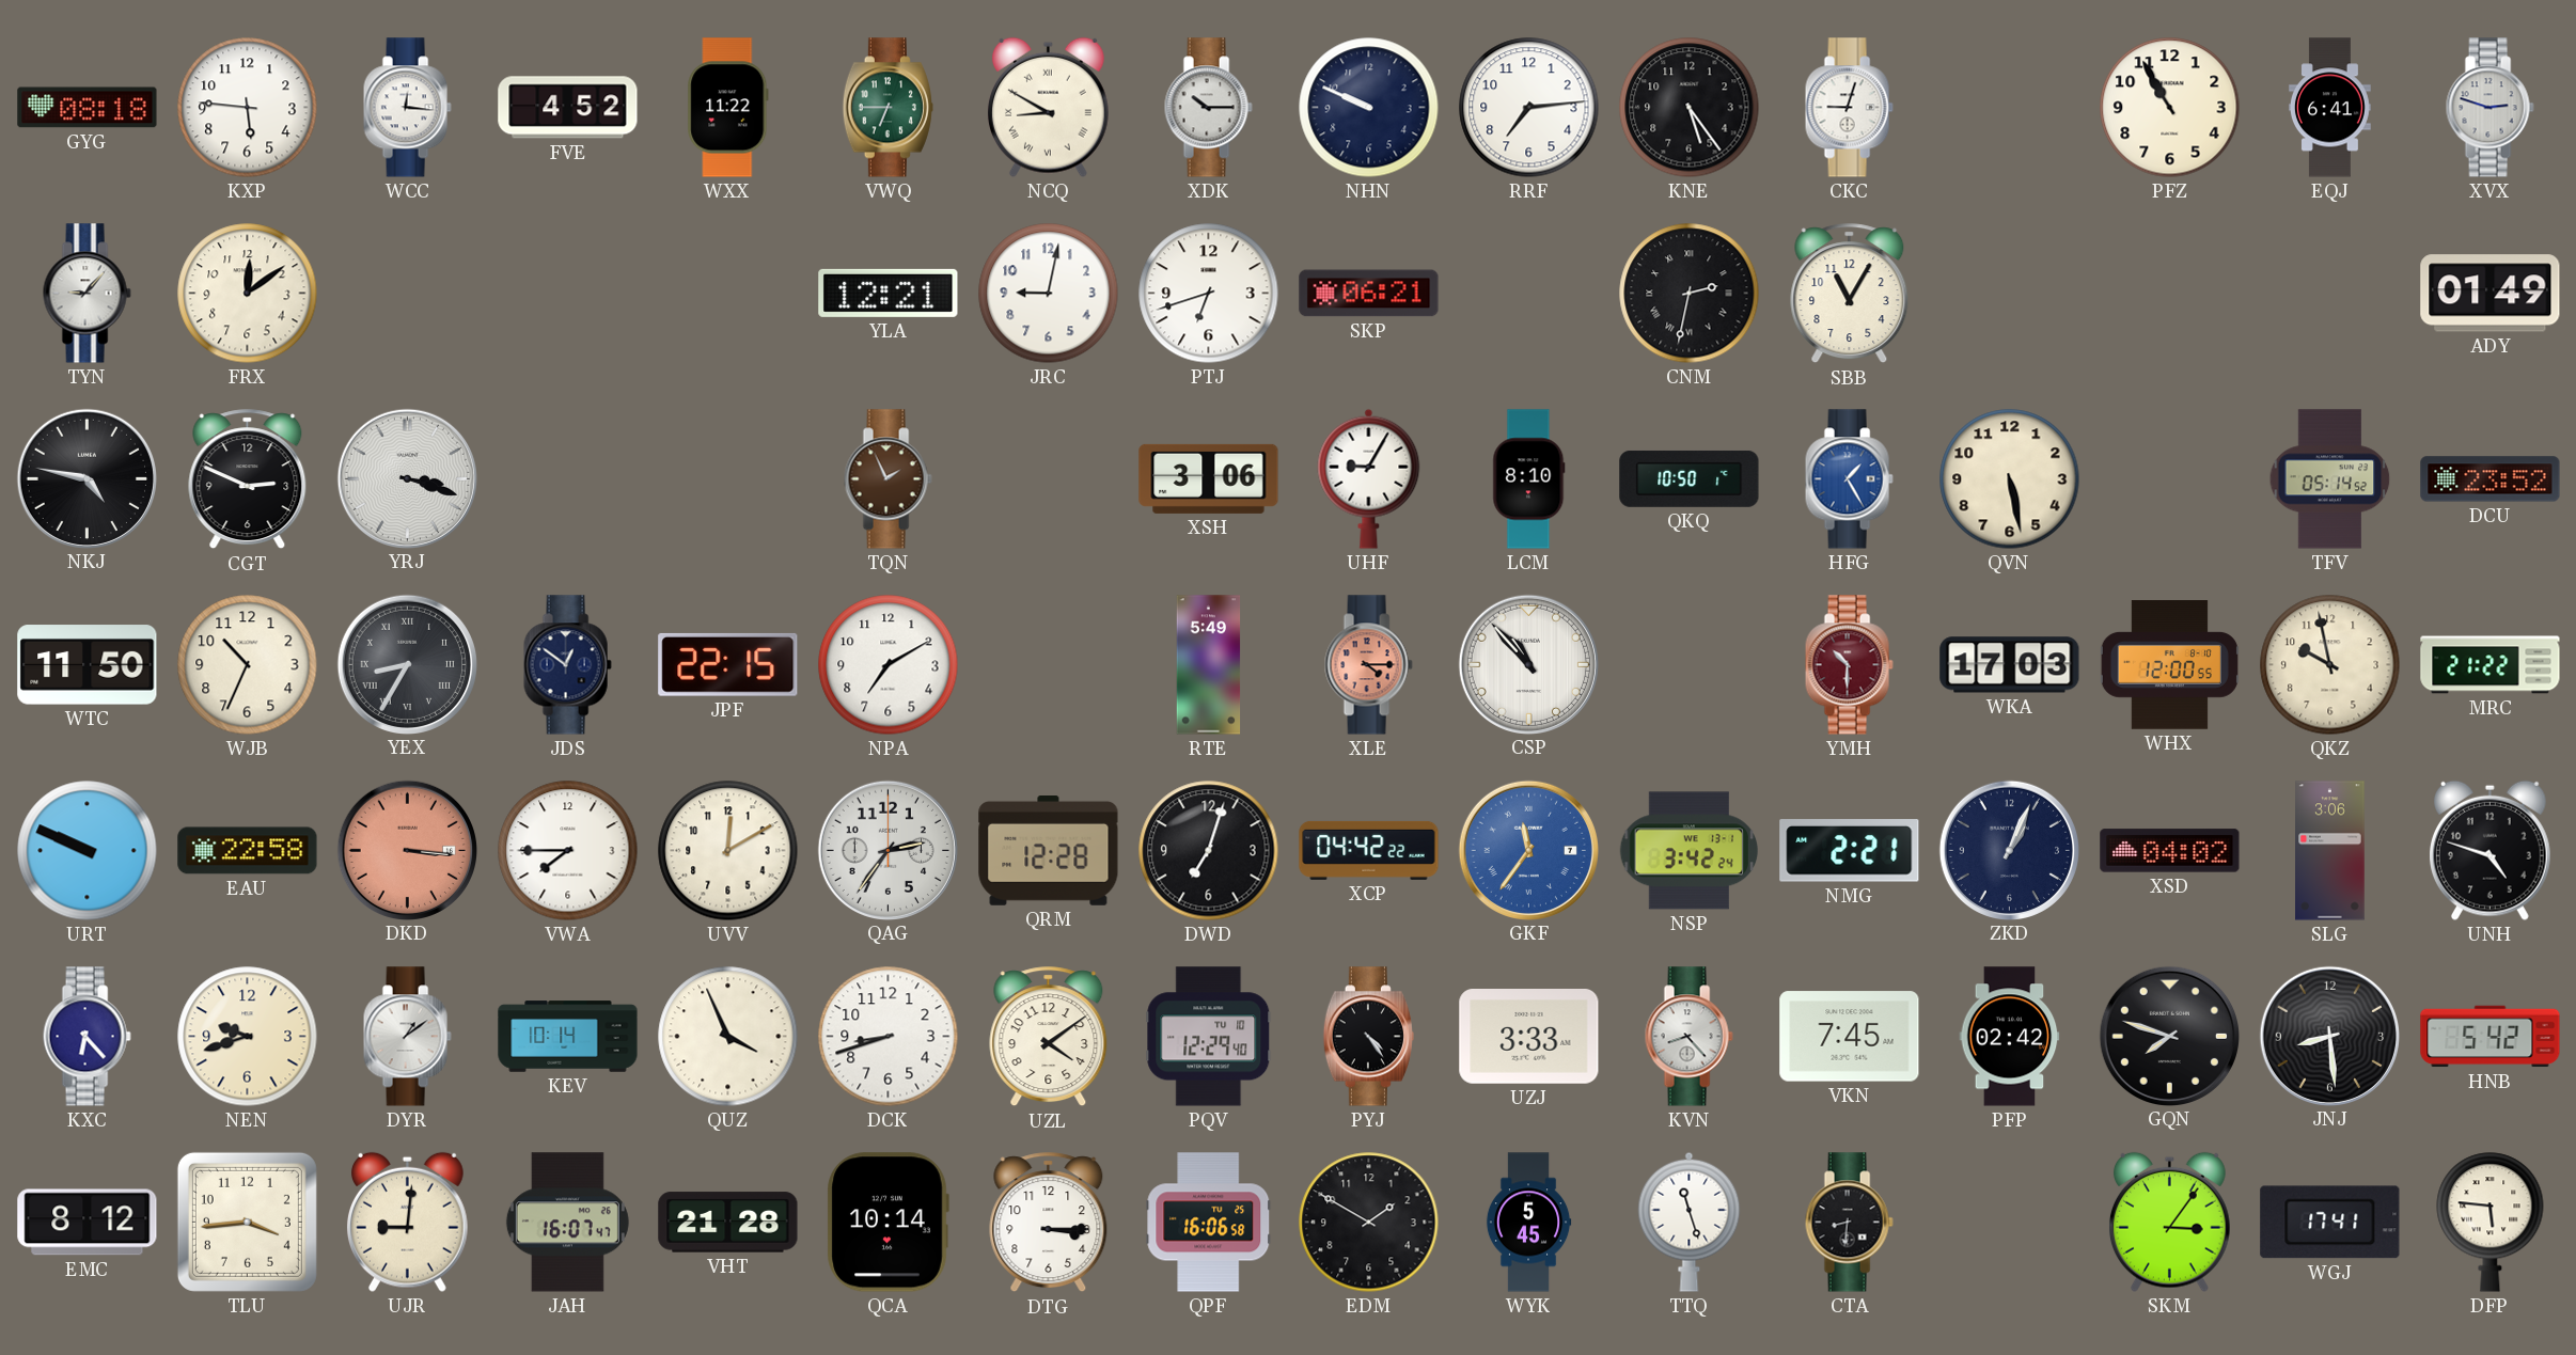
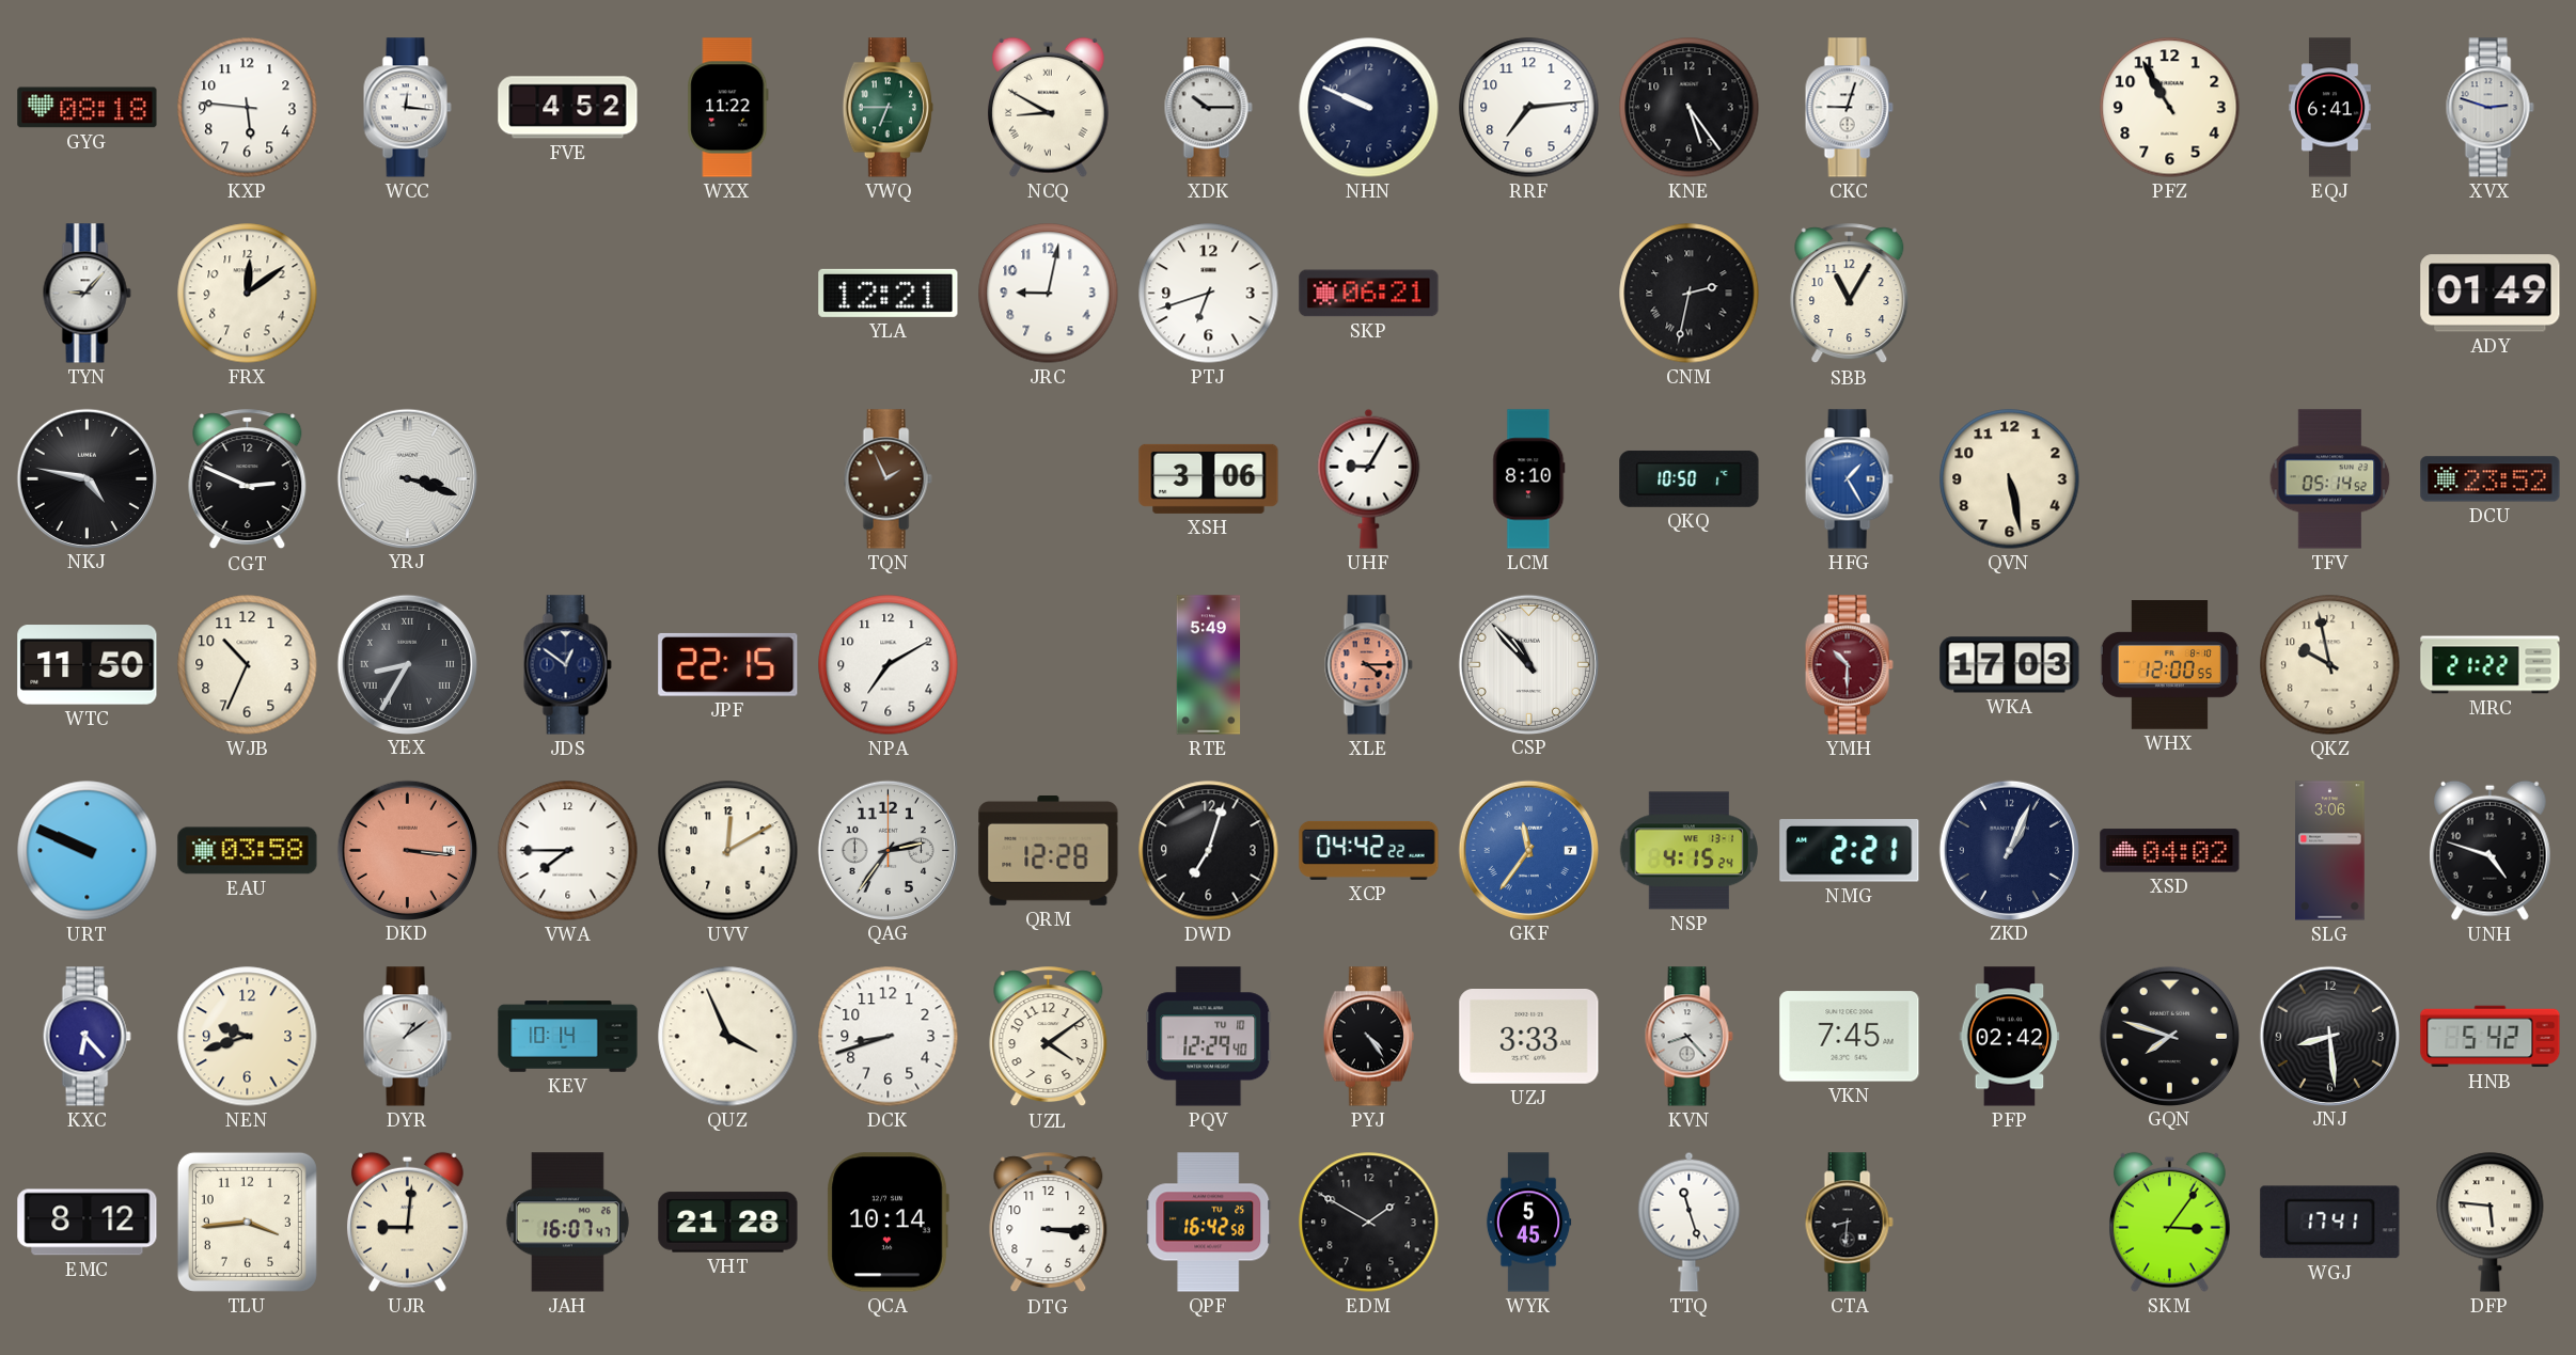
EAU: 22:58 -> 03:58
NSP: 3:42 -> 4:15
QPF: 16:06 -> 16:42
